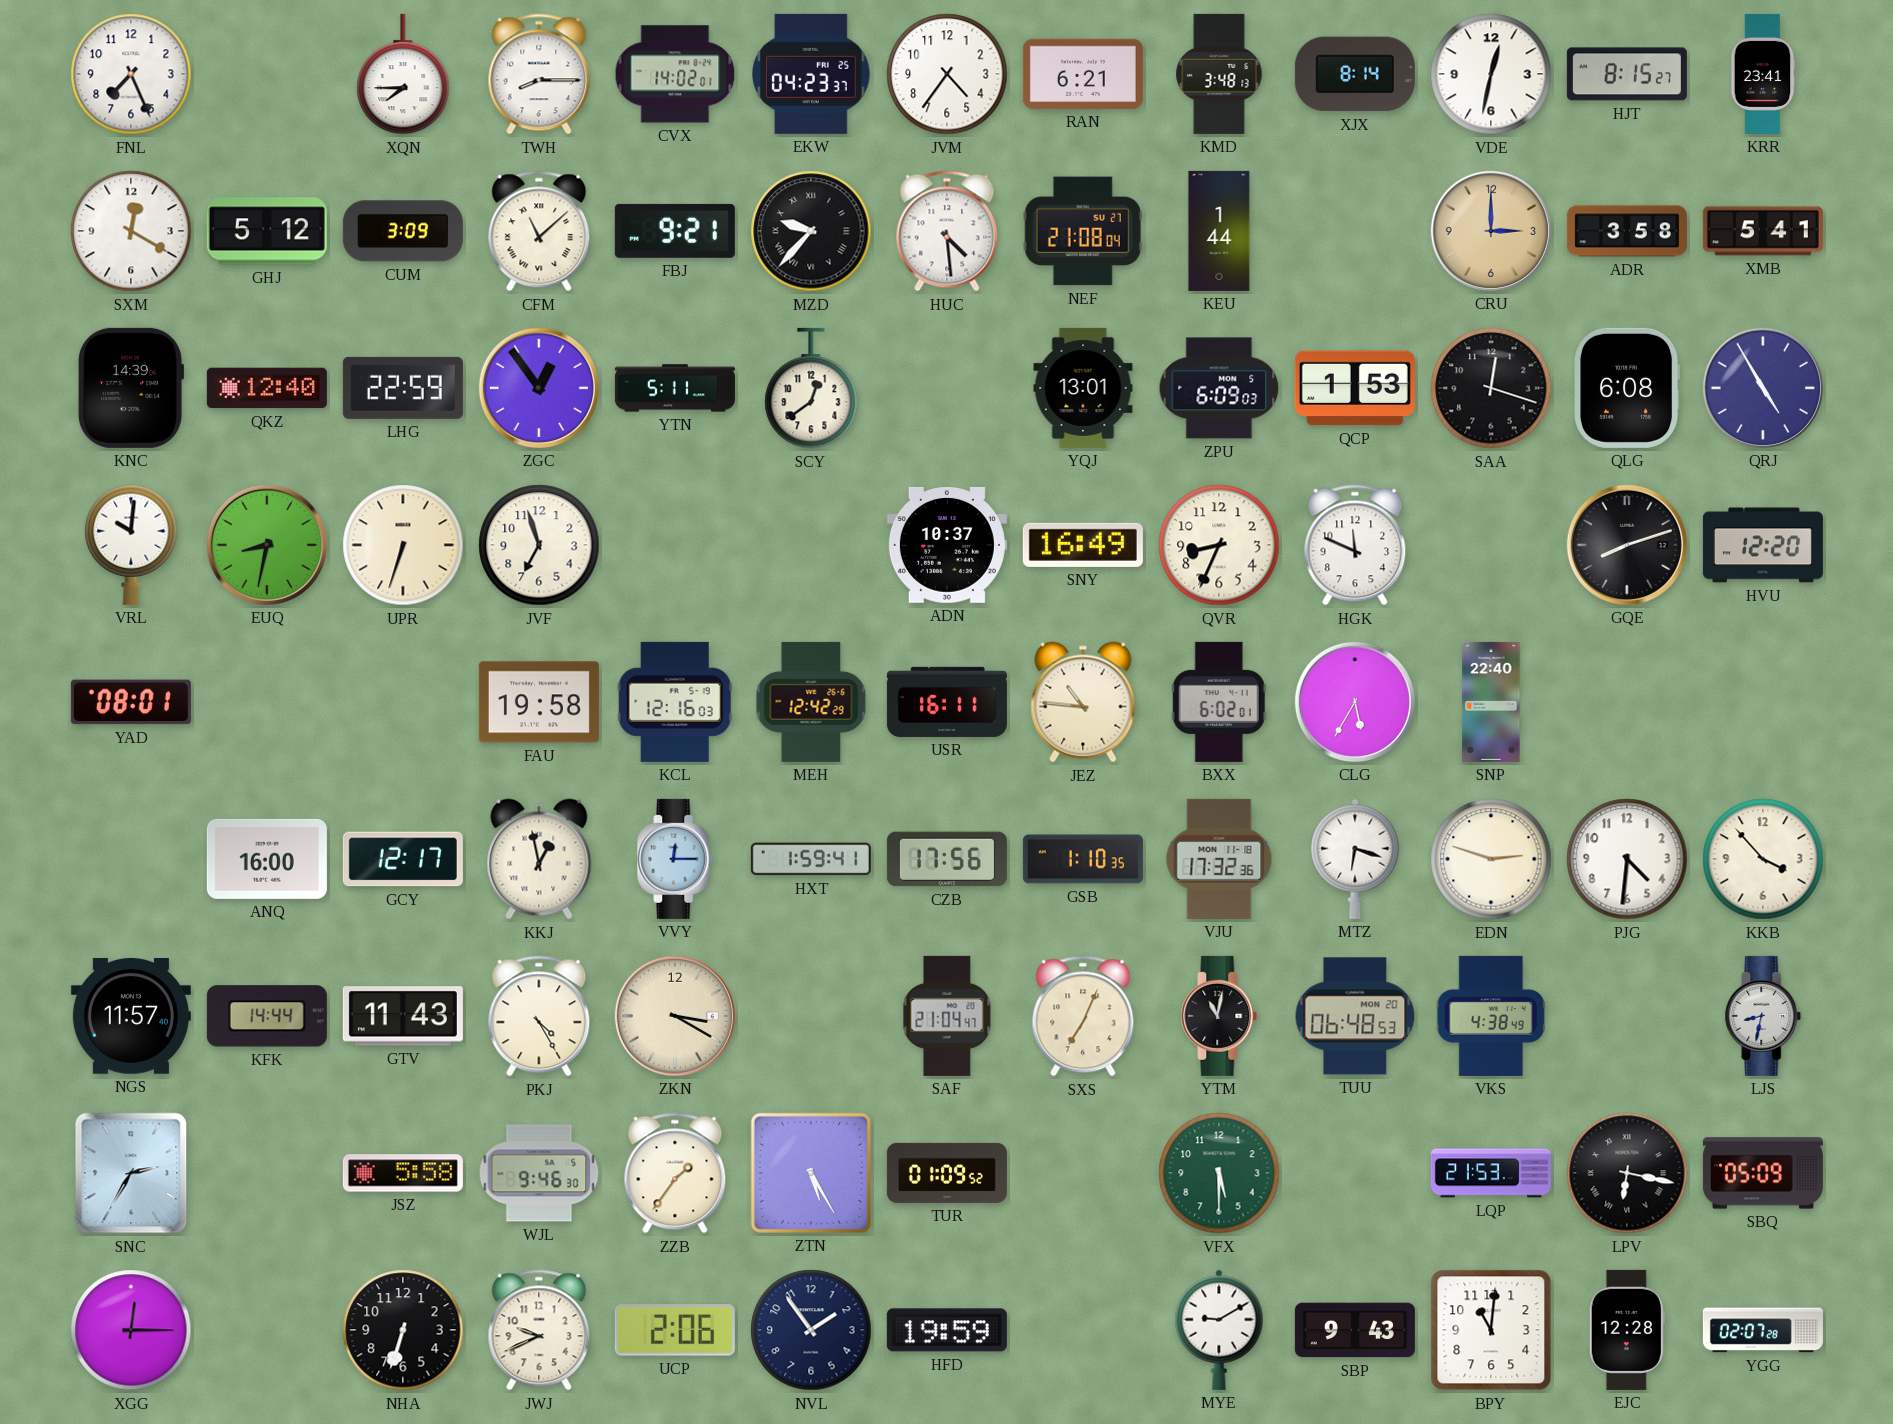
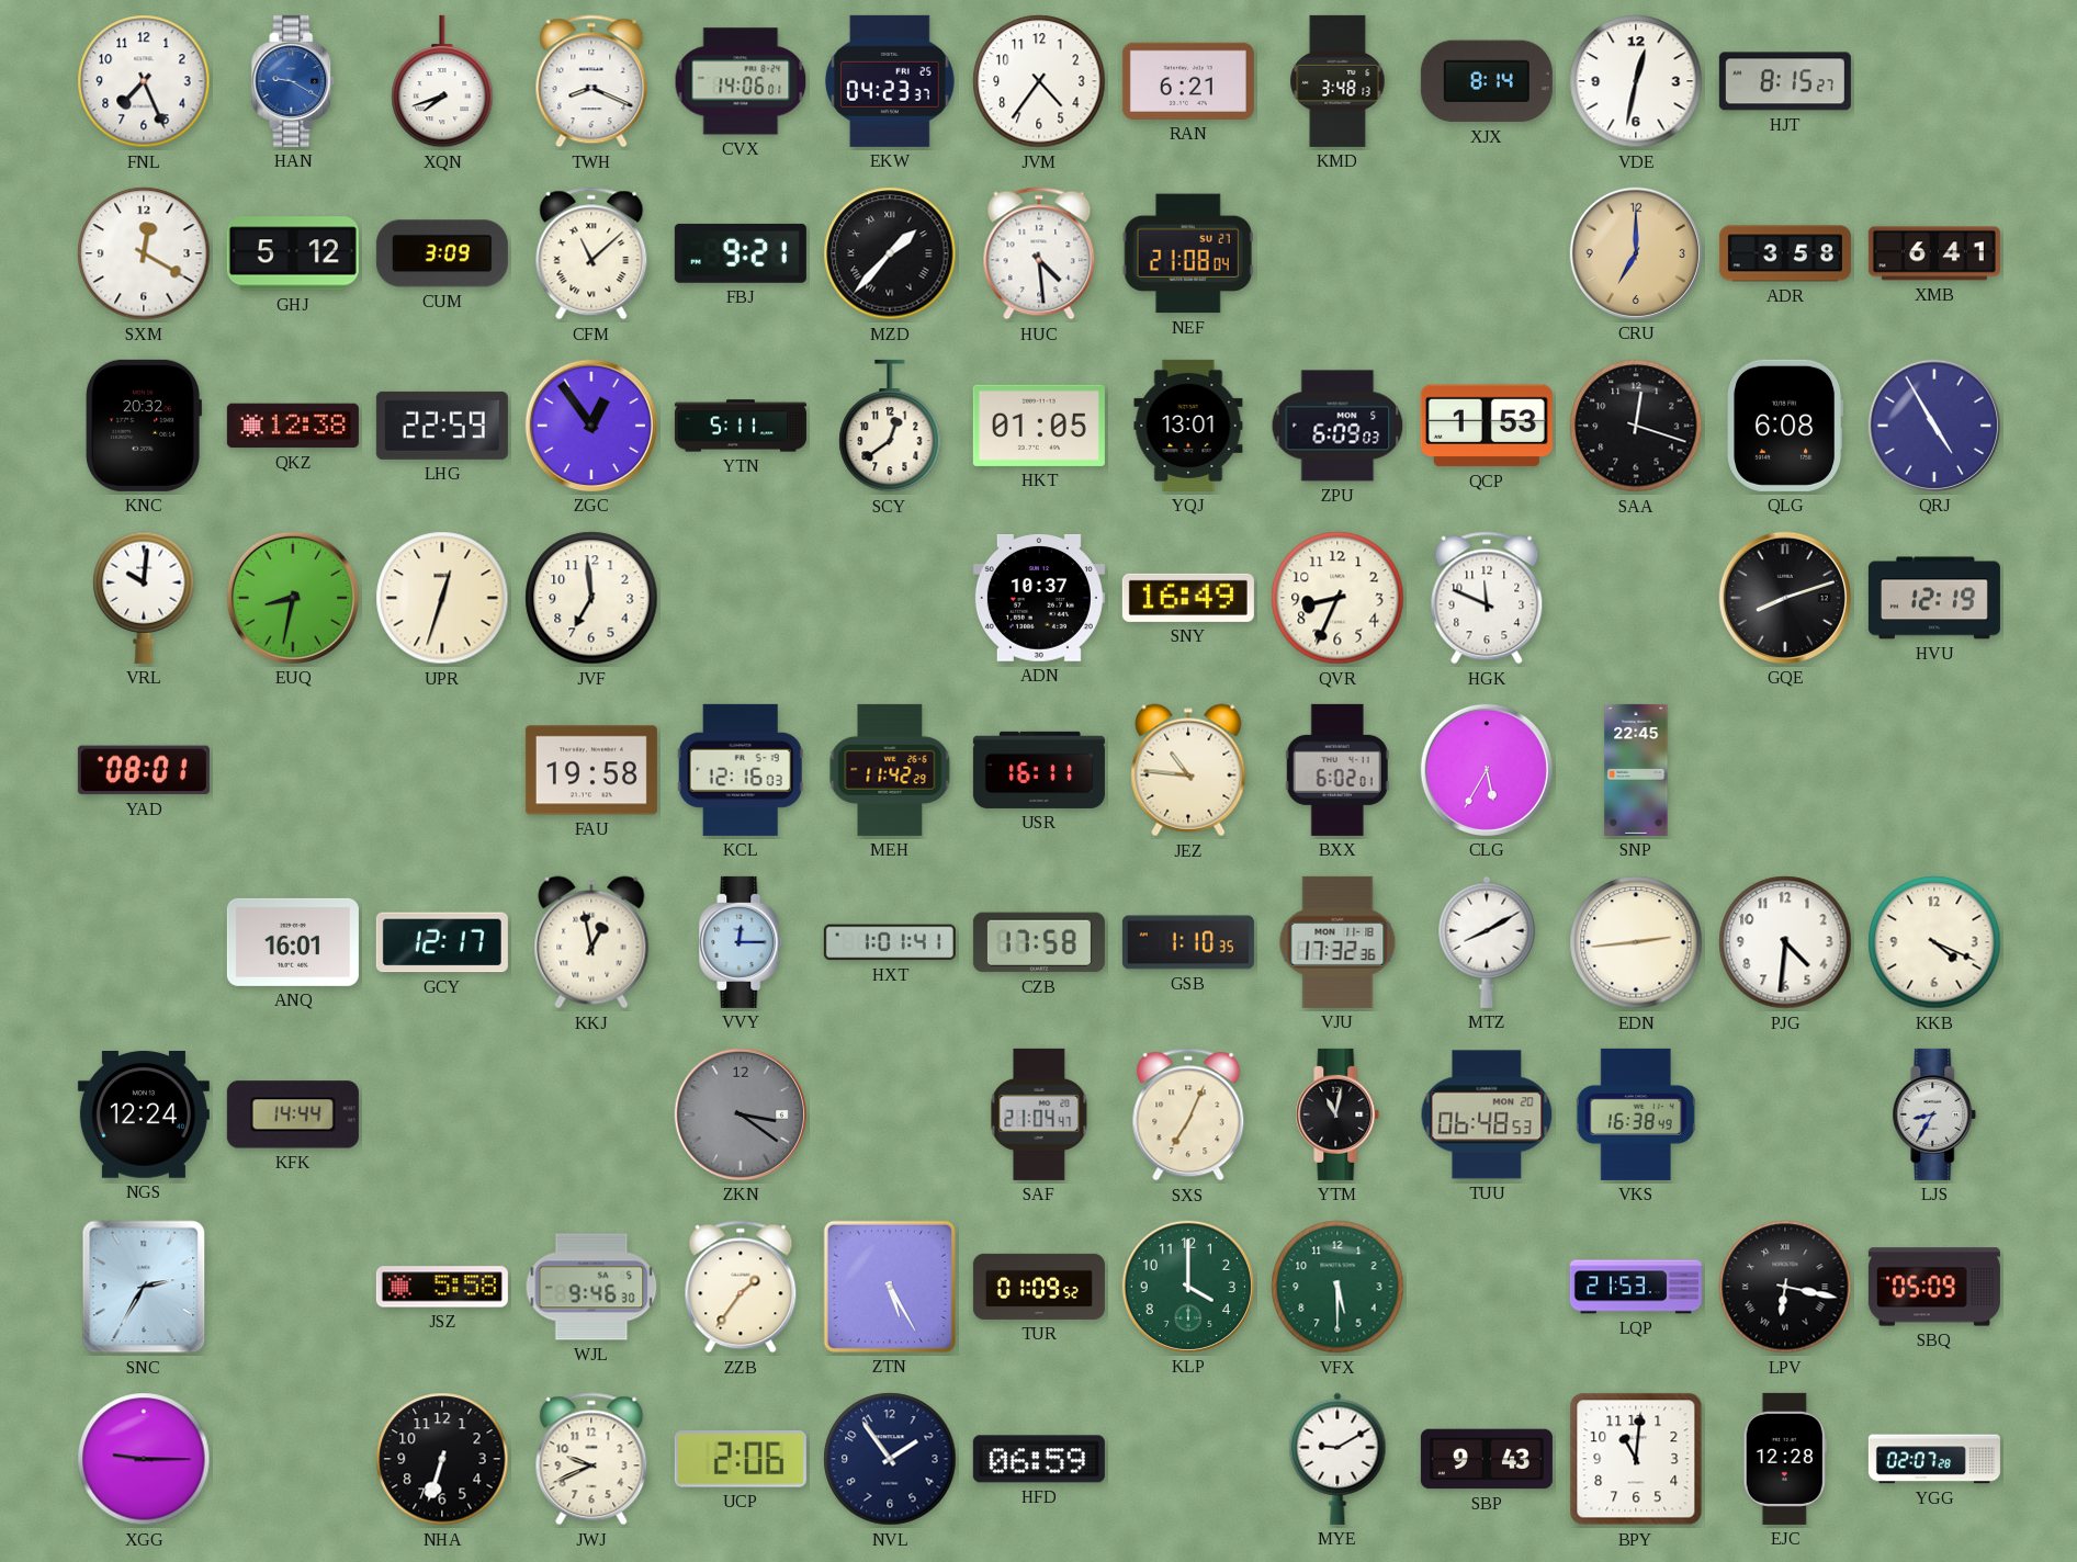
HAN: none -> 9:20
XQN: 7:45 -> 7:42
TWH: 8:15 -> 8:19
CVX: 14:02 -> 14:06
KRR: 23:41 -> none
MZD: 9:37 -> 1:37
KEU: 1:44 -> none
CRU: 3:00 -> 7:00
XMB: 5:41 -> 6:41
KNC: 14:39 -> 20:32
QKZ: 12:40 -> 12:38
HKT: none -> 01:05
UPR: 6:33 -> 12:33
JVF: 6:57 -> 6:59
HVU: 12:20 -> 12:19
MEH: 12:42 -> 11:42
SNP: 22:40 -> 22:45
ANQ: 16:00 -> 16:01
HXT: 1:59 -> 1:01
CZB: 17:56 -> 17:58
MTZ: 6:18 -> 8:10
EDN: 2:48 -> 2:44
KKB: 3:53 -> 4:19
NGS: 11:57 -> 12:24
GTV: 11:43 -> none
PKJ: 4:25 -> none
ZKN: 3:20 -> 3:21
ZKN dial: cream -> grey
VKS: 4:38 -> 16:38
LJS: 8:32 -> 8:35
KLP: none -> 4:00
XGG: 12:15 -> 9:15
HFD: 19:59 -> 06:59
